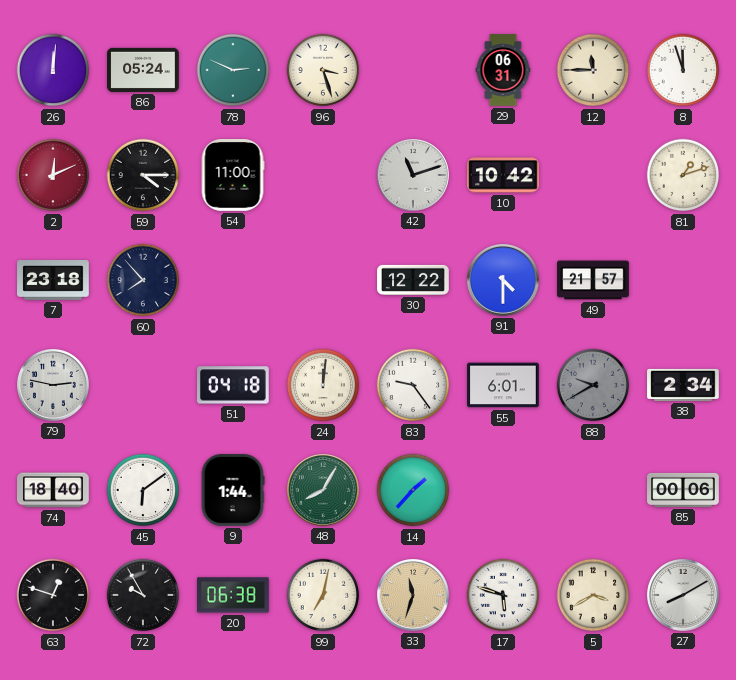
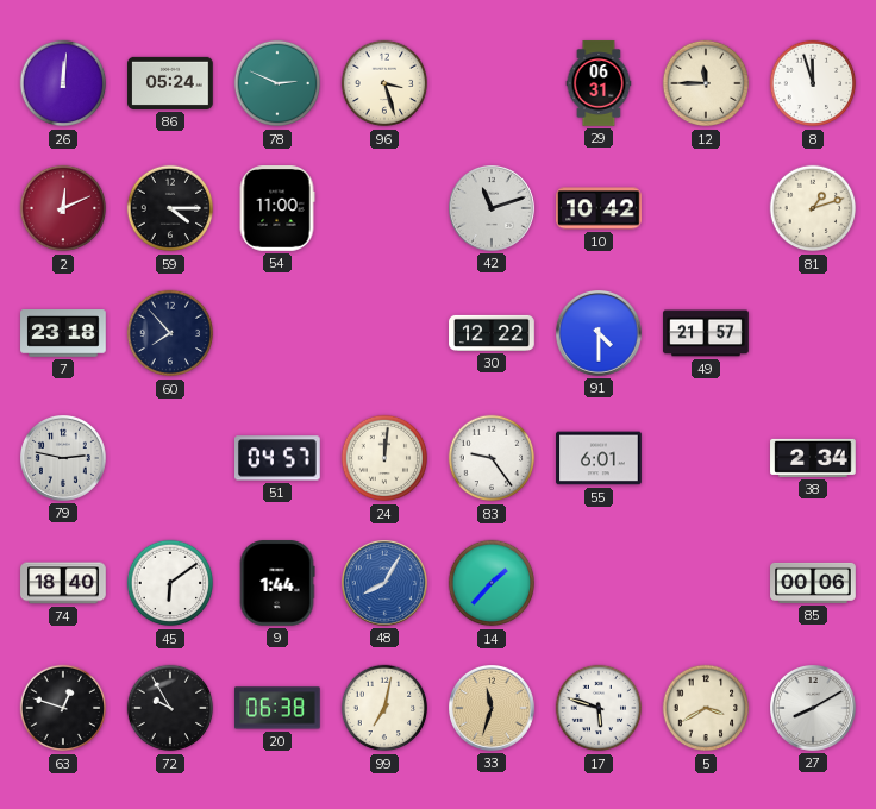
51: 04:18 -> 04:57
88: 9:40 -> none
48 dial: green -> blue
